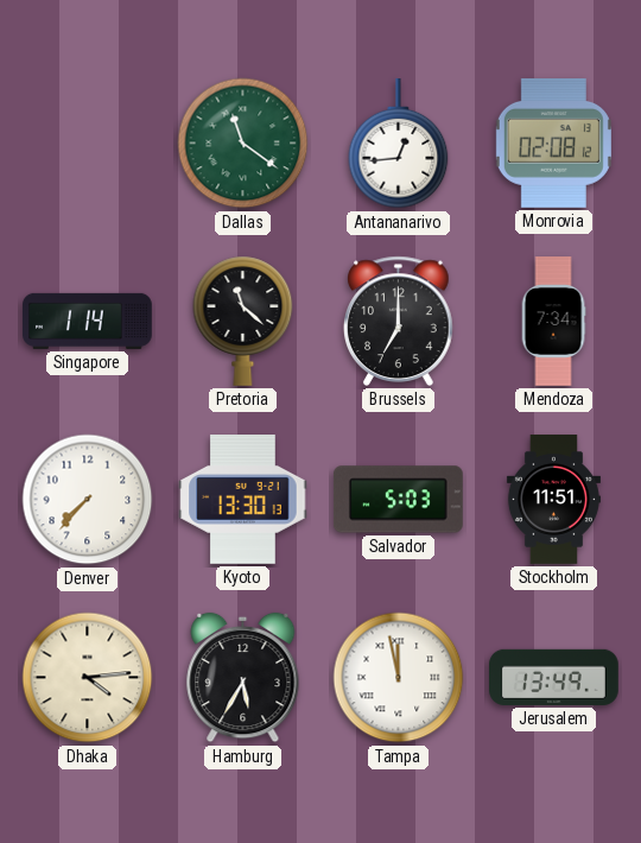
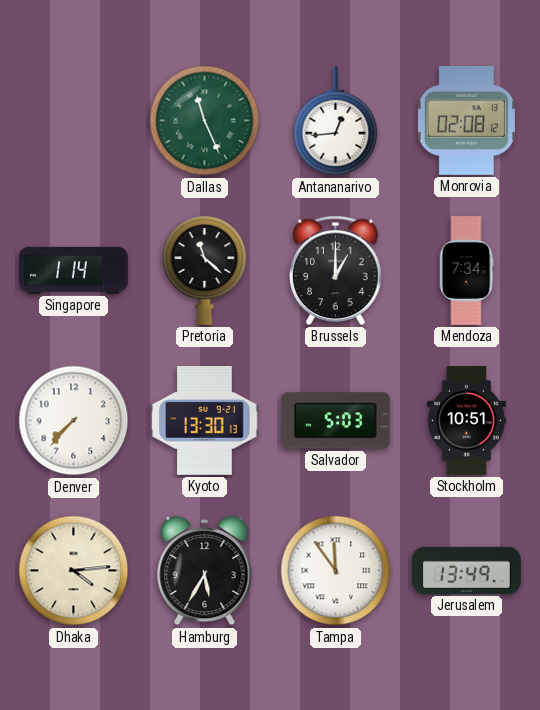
Dallas: 11:21 -> 11:26
Brussels: 7:00 -> 1:00
Stockholm: 11:51 -> 10:51
Tampa: 11:58 -> 11:54
